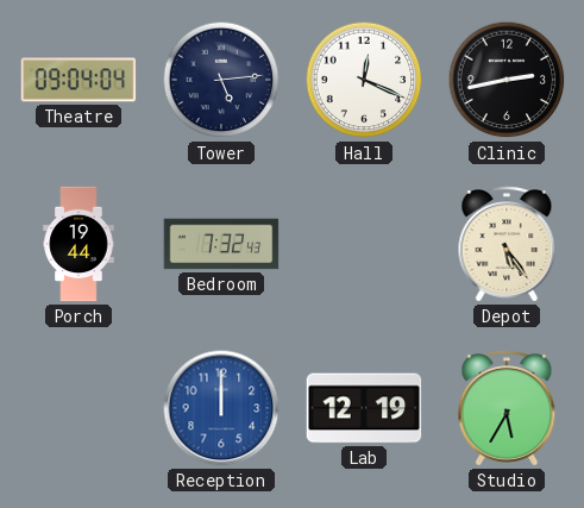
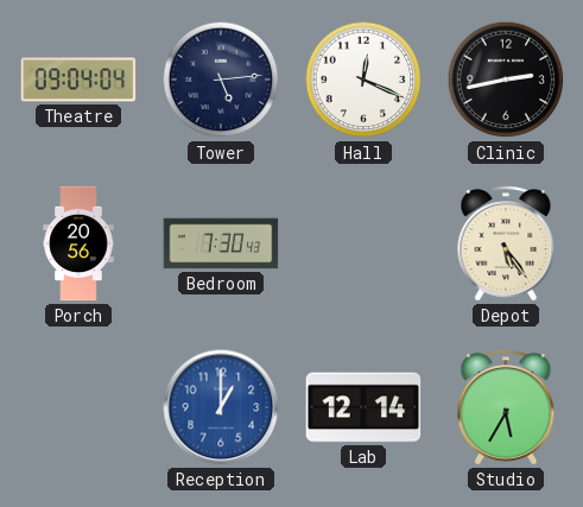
Porch: 19:44 -> 20:56
Bedroom: 7:32 -> 7:30
Reception: 12:00 -> 1:00
Lab: 12:19 -> 12:14
